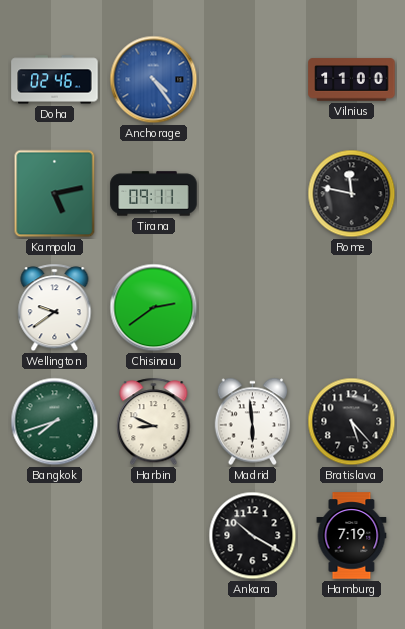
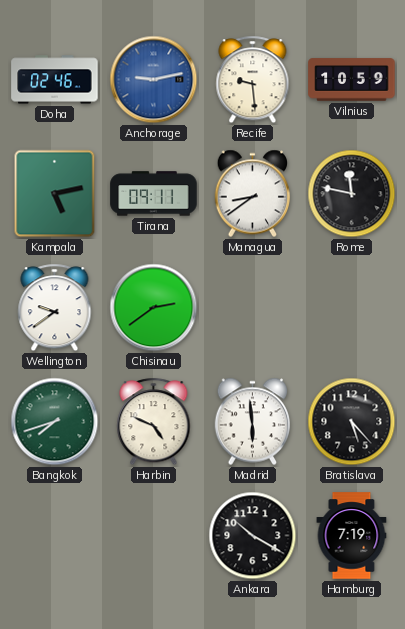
Anchorage: 4:24 -> 9:13
Recife: none -> 9:29
Vilnius: 11:00 -> 10:59
Managua: none -> 8:39
Harbin: 8:49 -> 4:49
